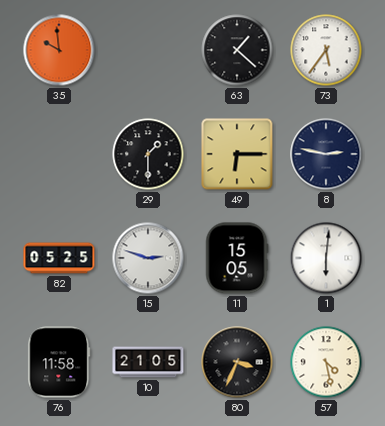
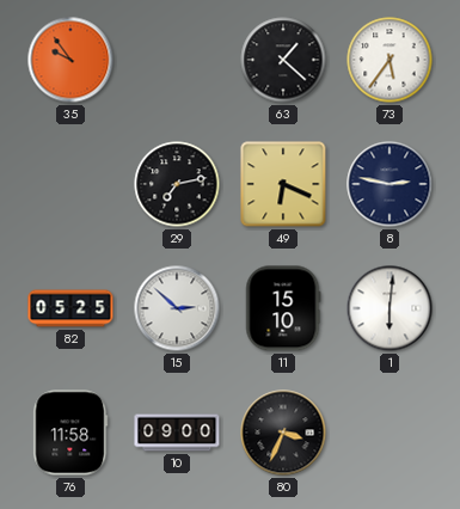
35: 9:59 -> 9:54
29: 1:30 -> 7:13
49: 6:15 -> 6:19
15: 2:48 -> 2:52
11: 15:05 -> 15:10
10: 21:05 -> 09:00
57: 4:28 -> none
